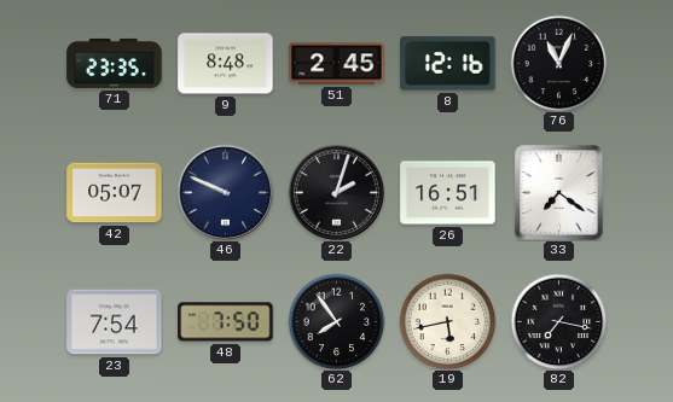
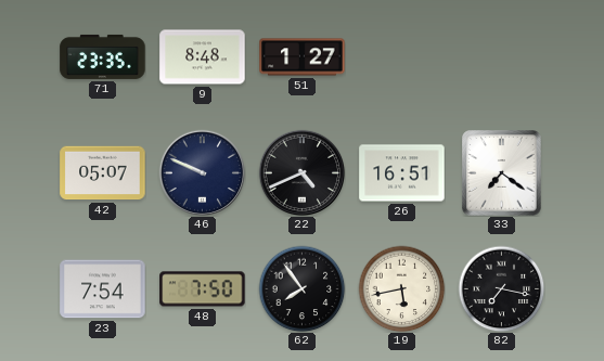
51: 2:45 -> 1:27
8: 12:16 -> none
76: 11:04 -> none
22: 2:03 -> 4:41
